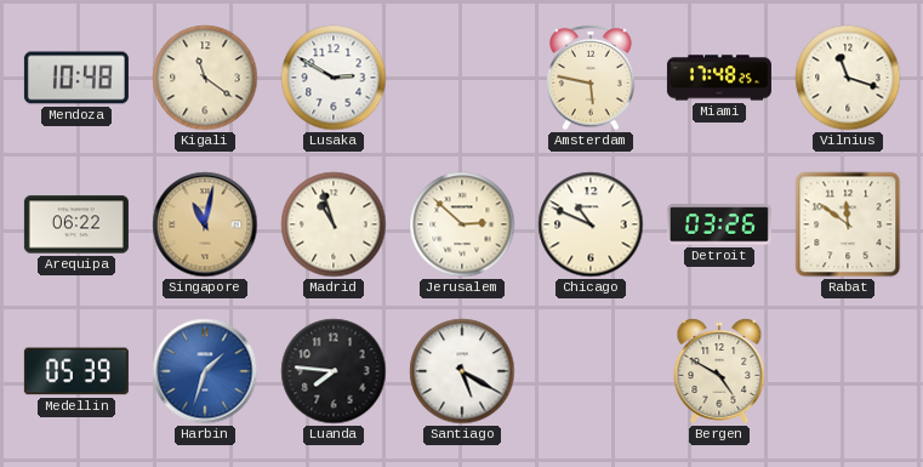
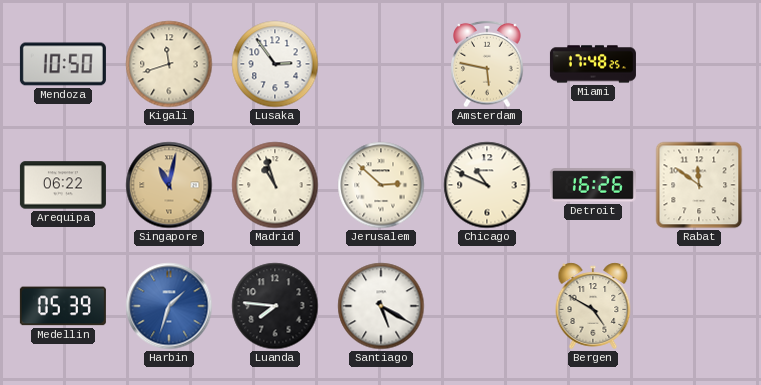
Mendoza: 10:48 -> 10:50
Kigali: 11:21 -> 11:42
Lusaka: 2:50 -> 2:54
Vilnius: 11:18 -> none
Detroit: 03:26 -> 16:26
